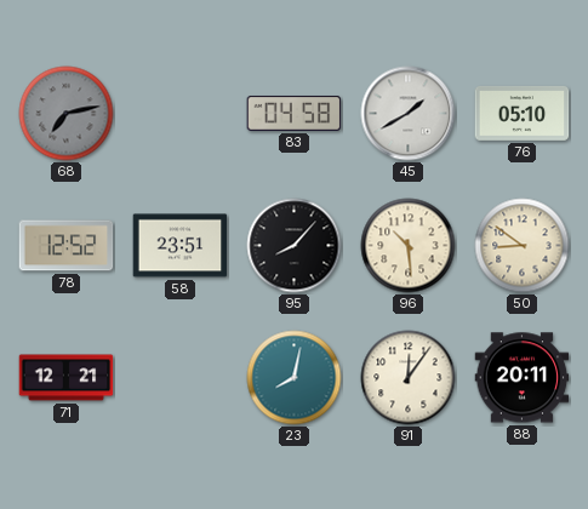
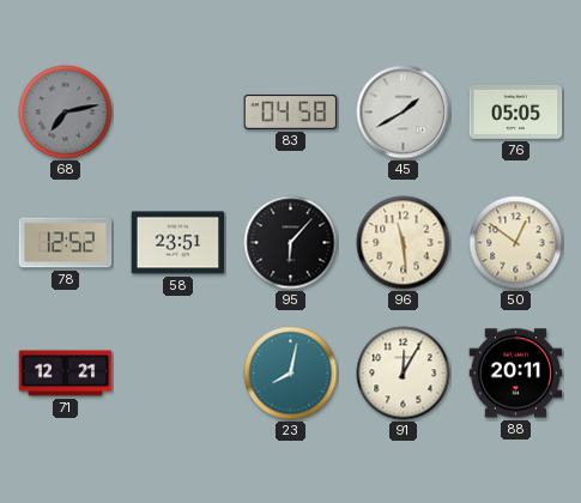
76: 05:10 -> 05:05
95: 8:07 -> 6:07
96: 10:29 -> 11:29
50: 8:51 -> 12:51
91: 12:06 -> 12:05
